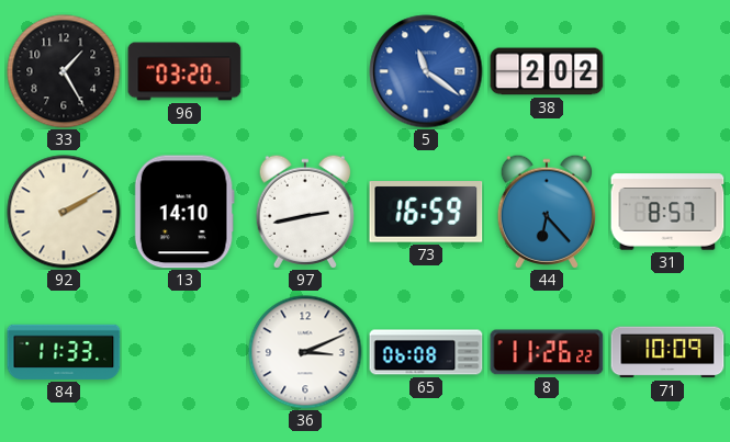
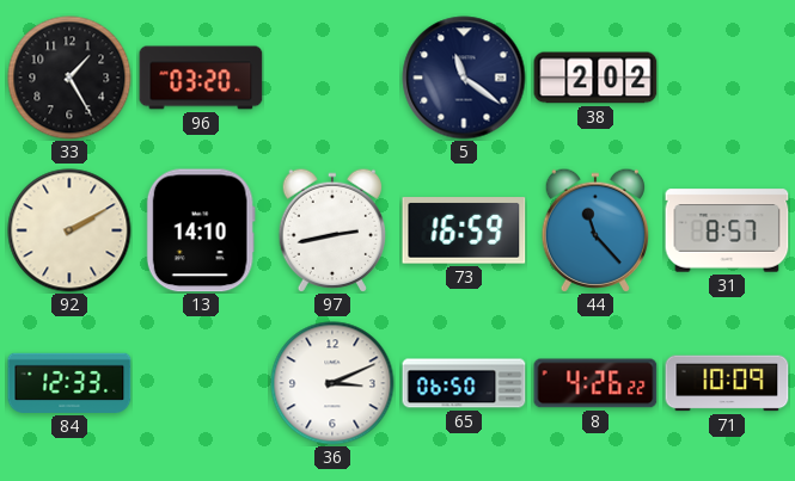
5 dial: blue -> navy
44: 6:23 -> 11:23
84: 11:33 -> 12:33
65: 06:08 -> 06:50
8: 11:26 -> 4:26
